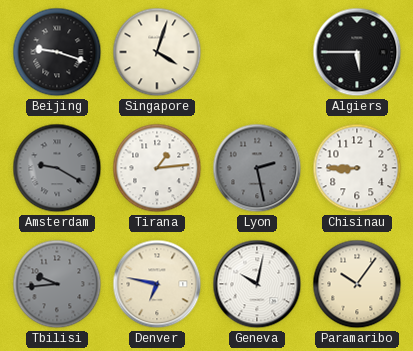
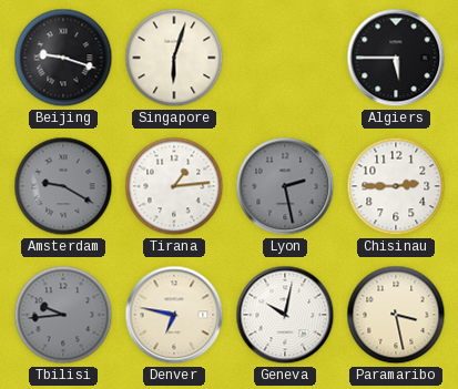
Singapore: 4:03 -> 6:03
Chisinau: 8:45 -> 2:45
Paramaribo: 10:06 -> 3:28
